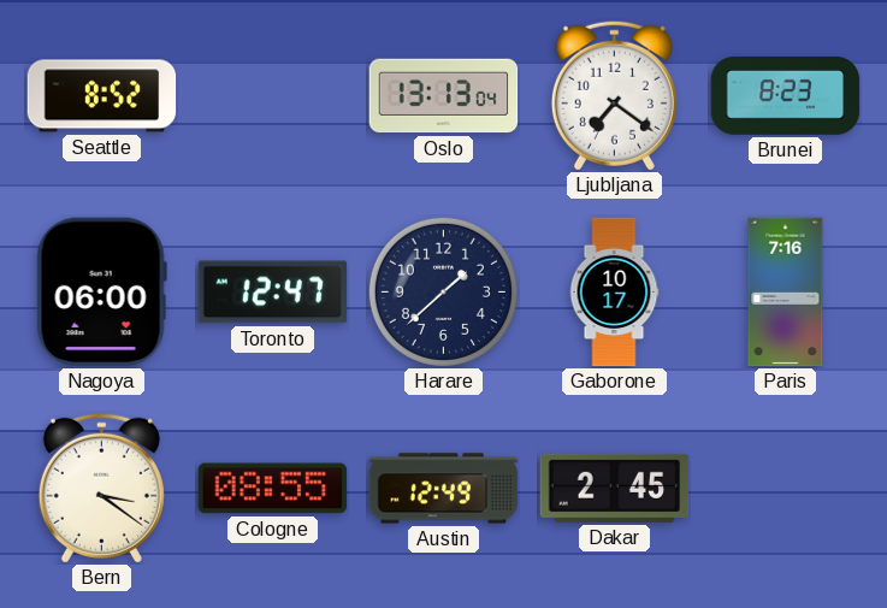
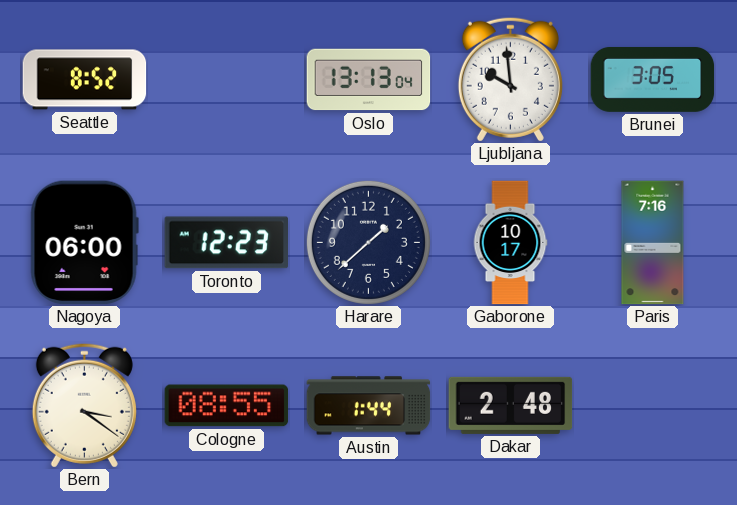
Ljubljana: 7:21 -> 9:59
Brunei: 8:23 -> 3:05
Toronto: 12:47 -> 12:23
Austin: 12:49 -> 1:44
Dakar: 2:45 -> 2:48
